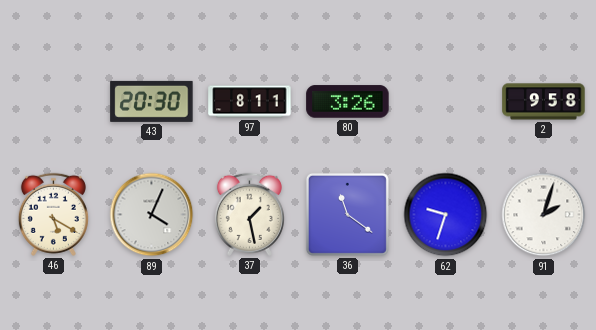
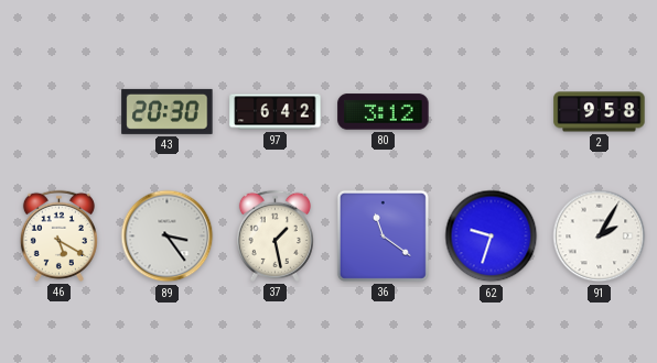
97: 8:11 -> 6:42
80: 3:26 -> 3:12
89: 4:04 -> 3:24
91: 2:03 -> 2:05
